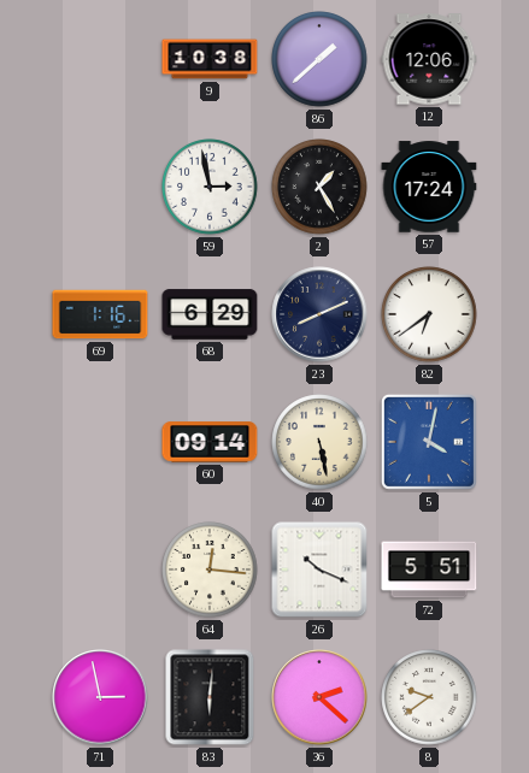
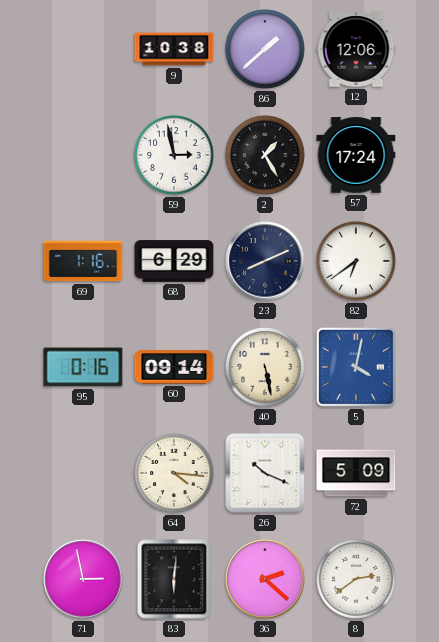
95: none -> 0:16
64: 12:16 -> 4:16
72: 5:51 -> 5:09
8: 9:39 -> 2:39
